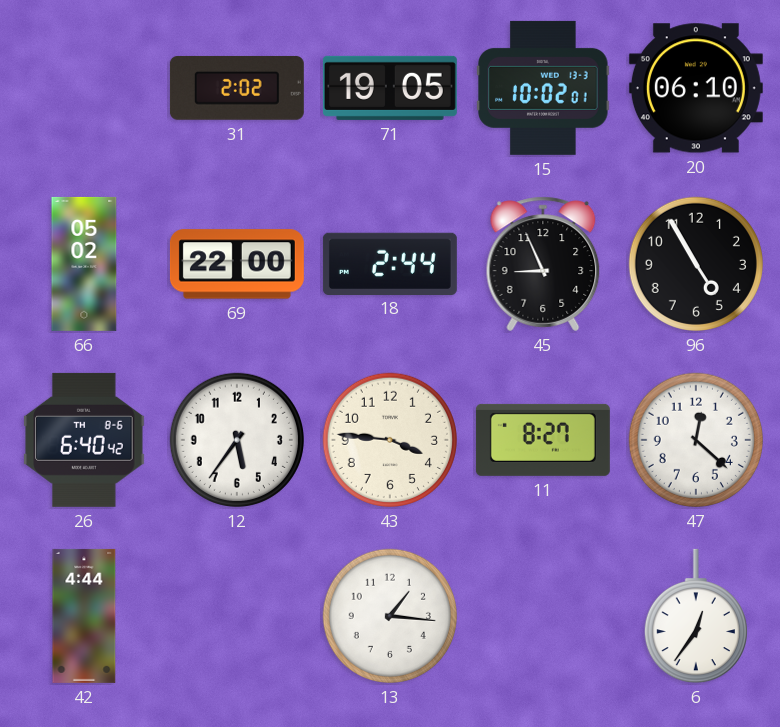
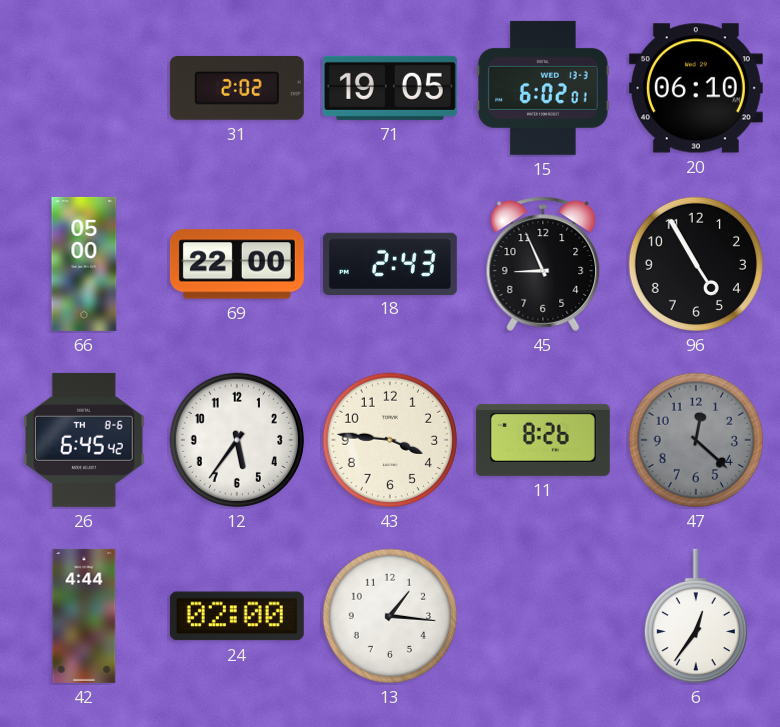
15: 10:02 -> 6:02
66: 05:02 -> 05:00
18: 2:44 -> 2:43
26: 6:40 -> 6:45
11: 8:27 -> 8:26
47 dial: white -> grey
24: none -> 02:00
